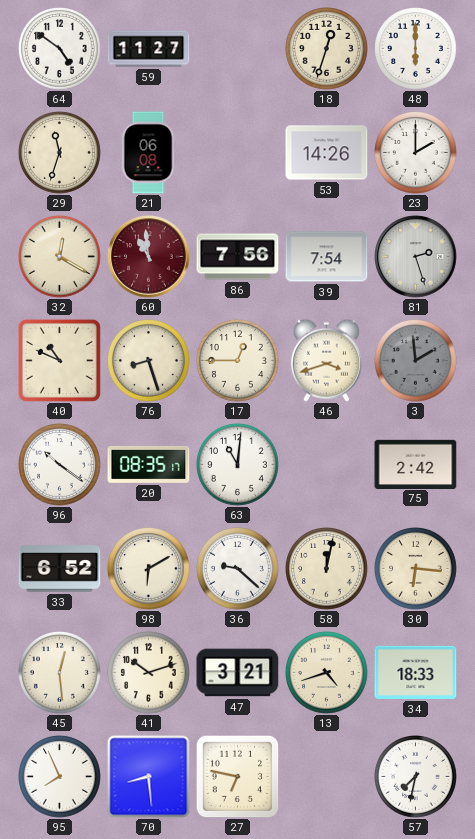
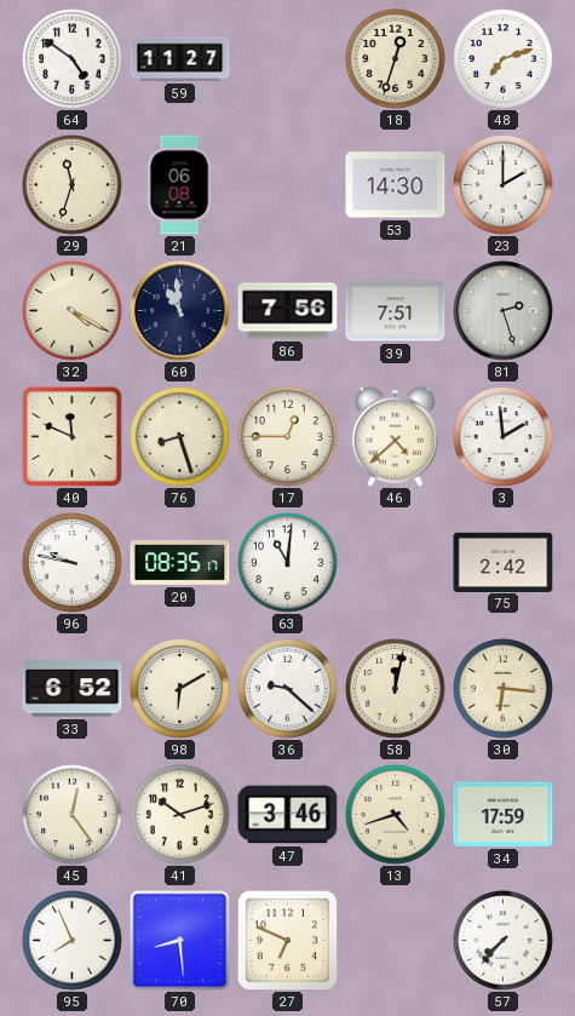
48: 6:00 -> 7:12
53: 14:26 -> 14:30
32: 12:20 -> 4:20
60 dial: burgundy -> navy
39: 7:54 -> 7:51
40: 10:49 -> 11:49
46: 3:42 -> 4:38
3 dial: grey -> white
96: 10:21 -> 9:47
45: 12:29 -> 12:24
47: 3:21 -> 3:46
34: 18:33 -> 17:59
27: 6:47 -> 6:49
57: 7:32 -> 7:37
